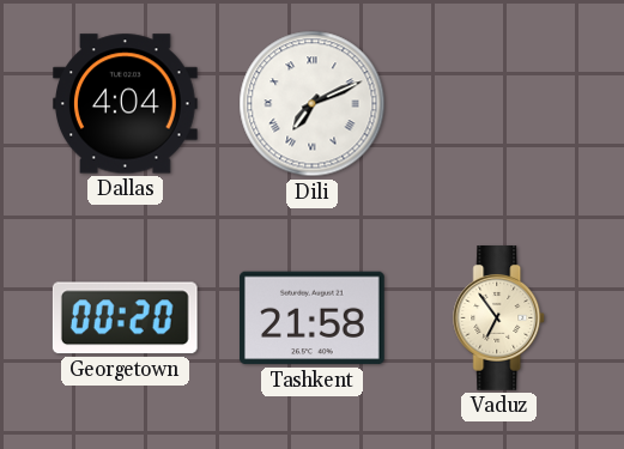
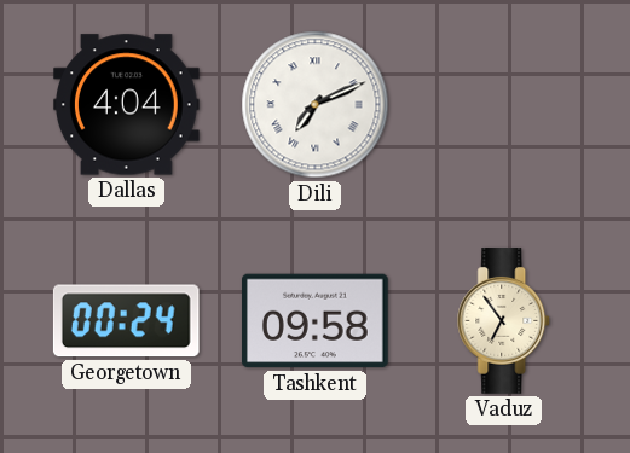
Georgetown: 00:20 -> 00:24
Tashkent: 21:58 -> 09:58
